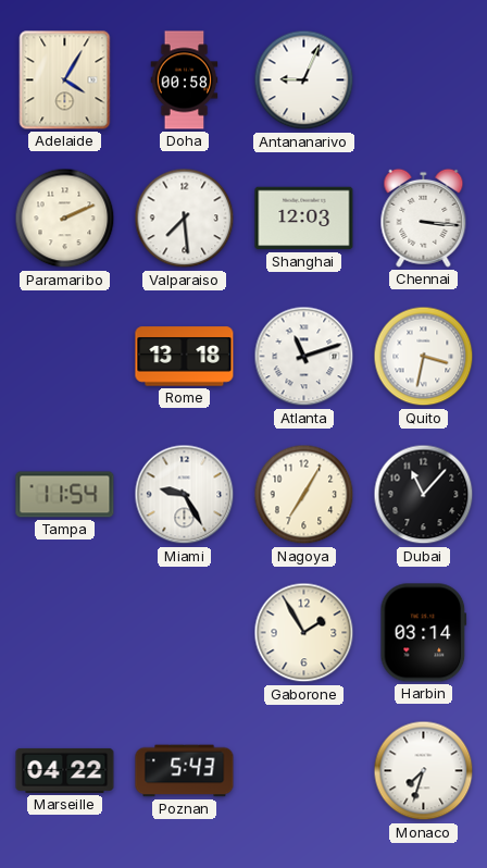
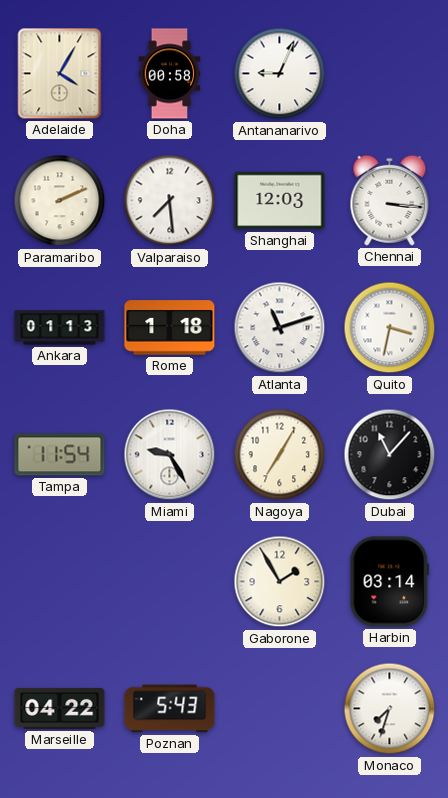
Ankara: none -> 01:13
Rome: 13:18 -> 1:18
